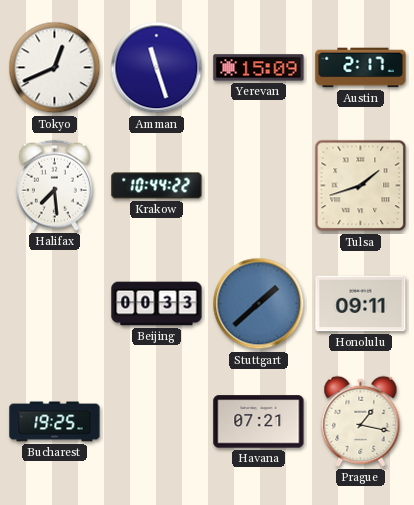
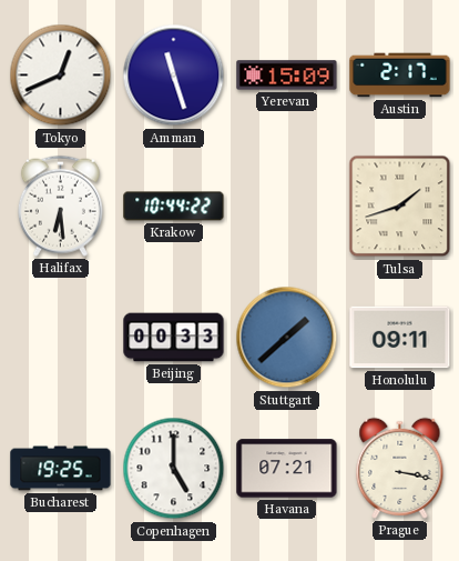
Halifax: 7:29 -> 6:29
Copenhagen: none -> 5:00
Prague: 1:17 -> 3:17
